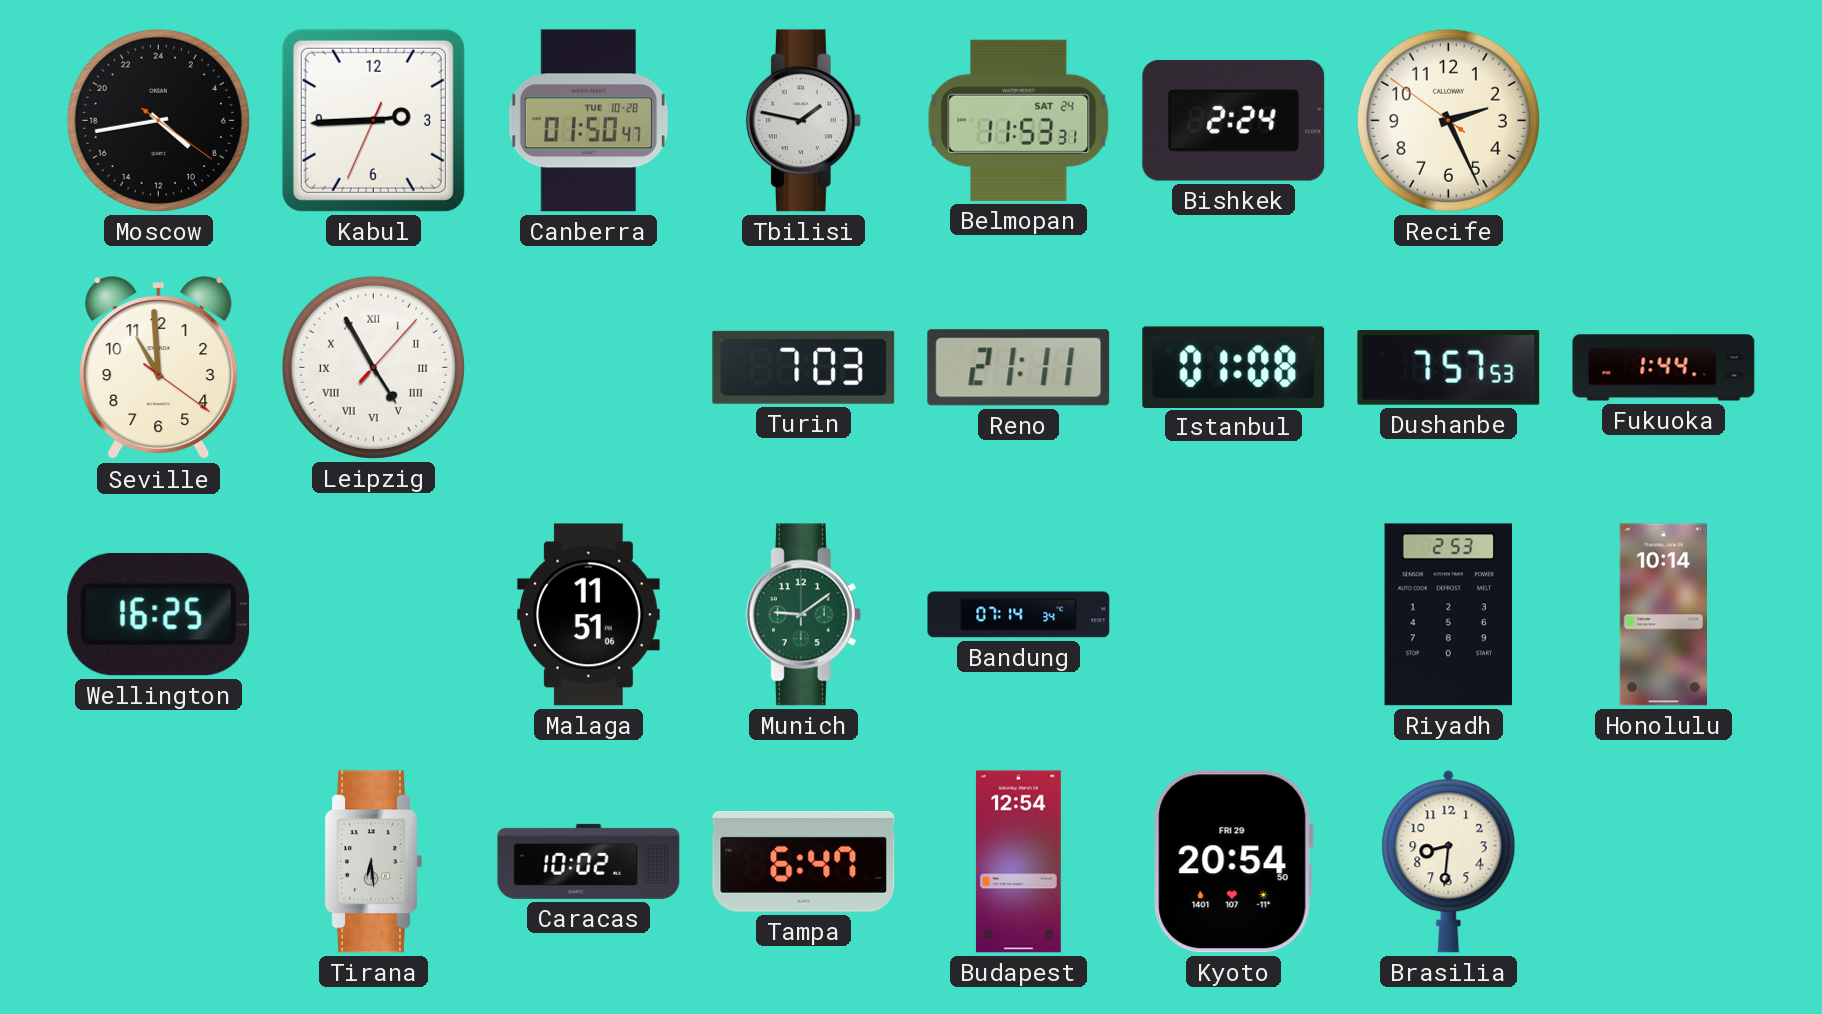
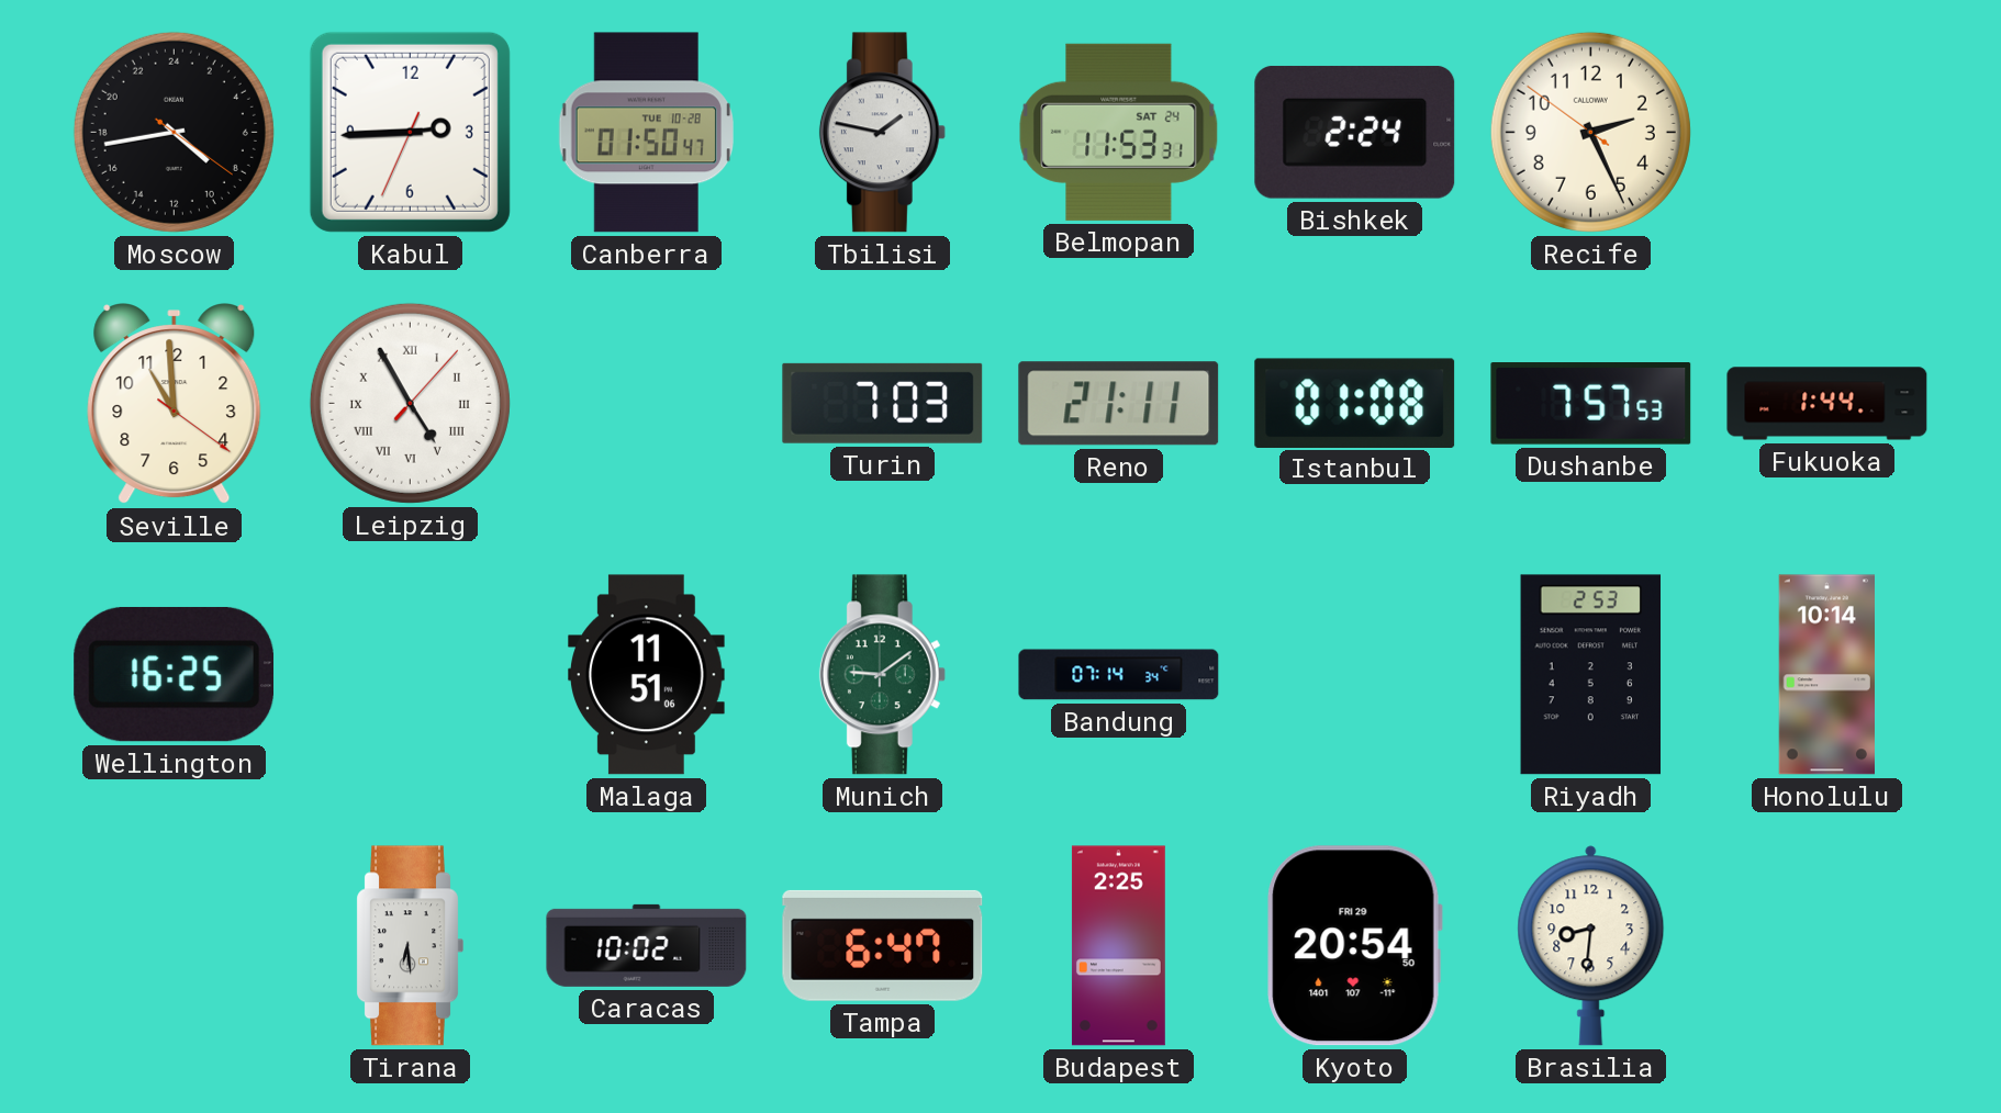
Budapest: 12:54 -> 2:25
